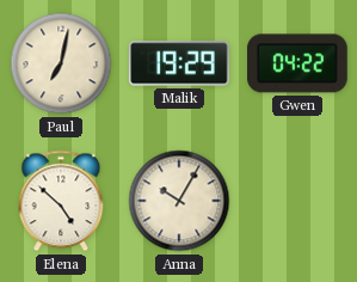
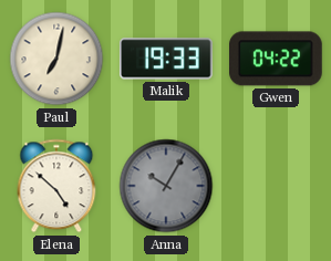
Malik: 19:29 -> 19:33
Anna dial: cream -> grey
